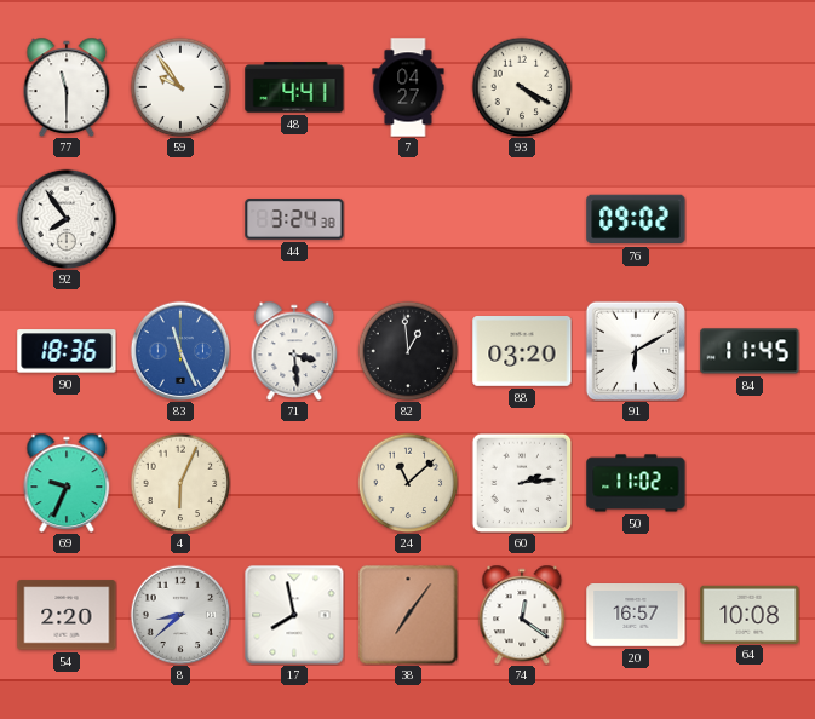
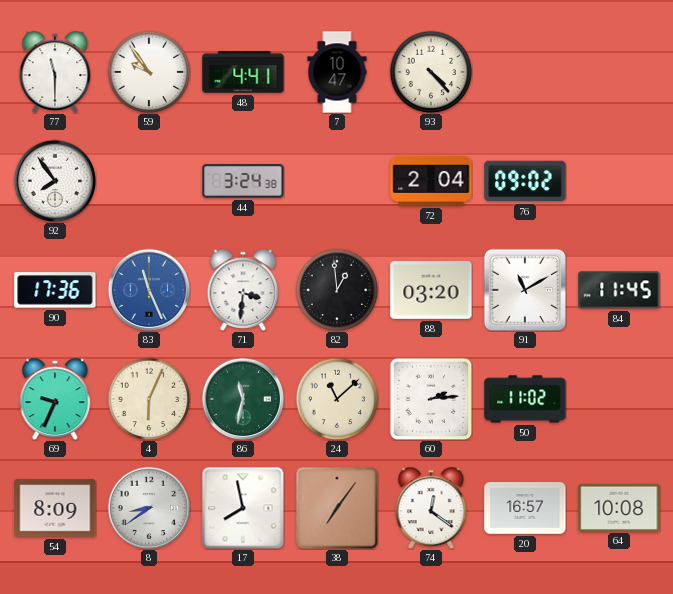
7: 04:27 -> 10:47
93: 4:20 -> 4:23
72: none -> 2:04
90: 18:36 -> 17:36
71: 3:29 -> 3:31
91: 6:10 -> 11:10
86: none -> 11:32
54: 2:20 -> 8:09
8: 8:38 -> 8:39
